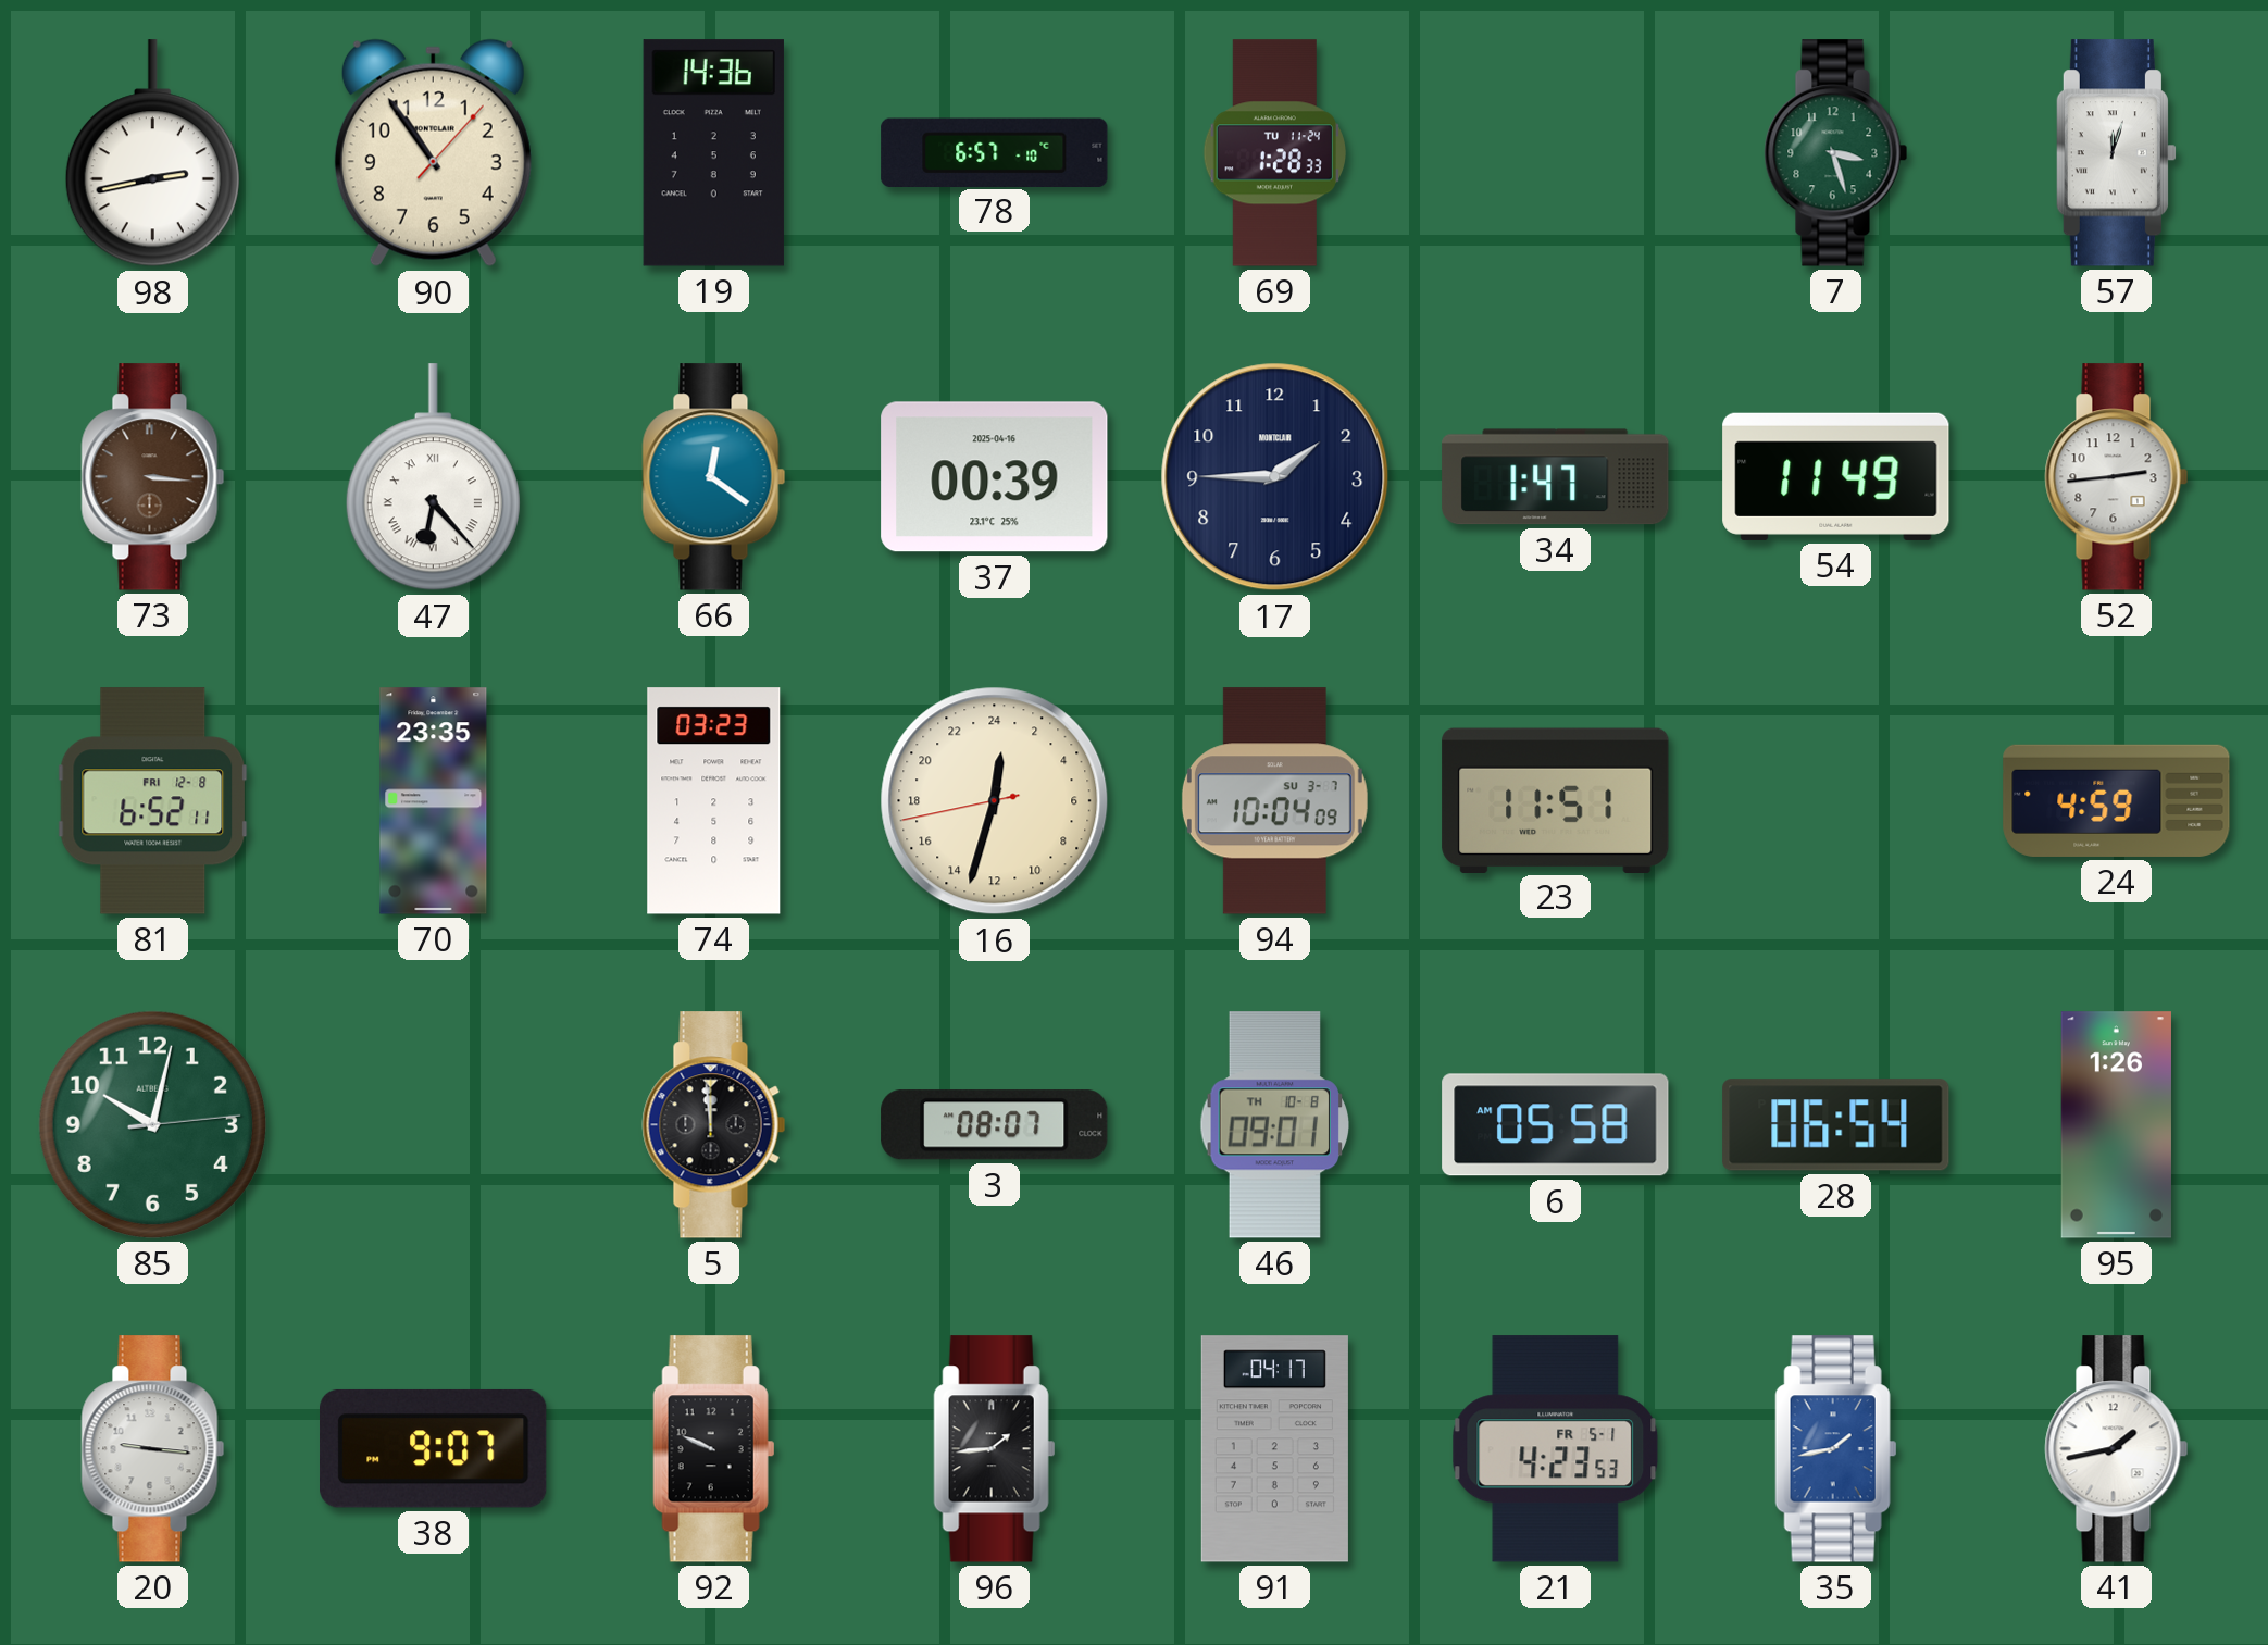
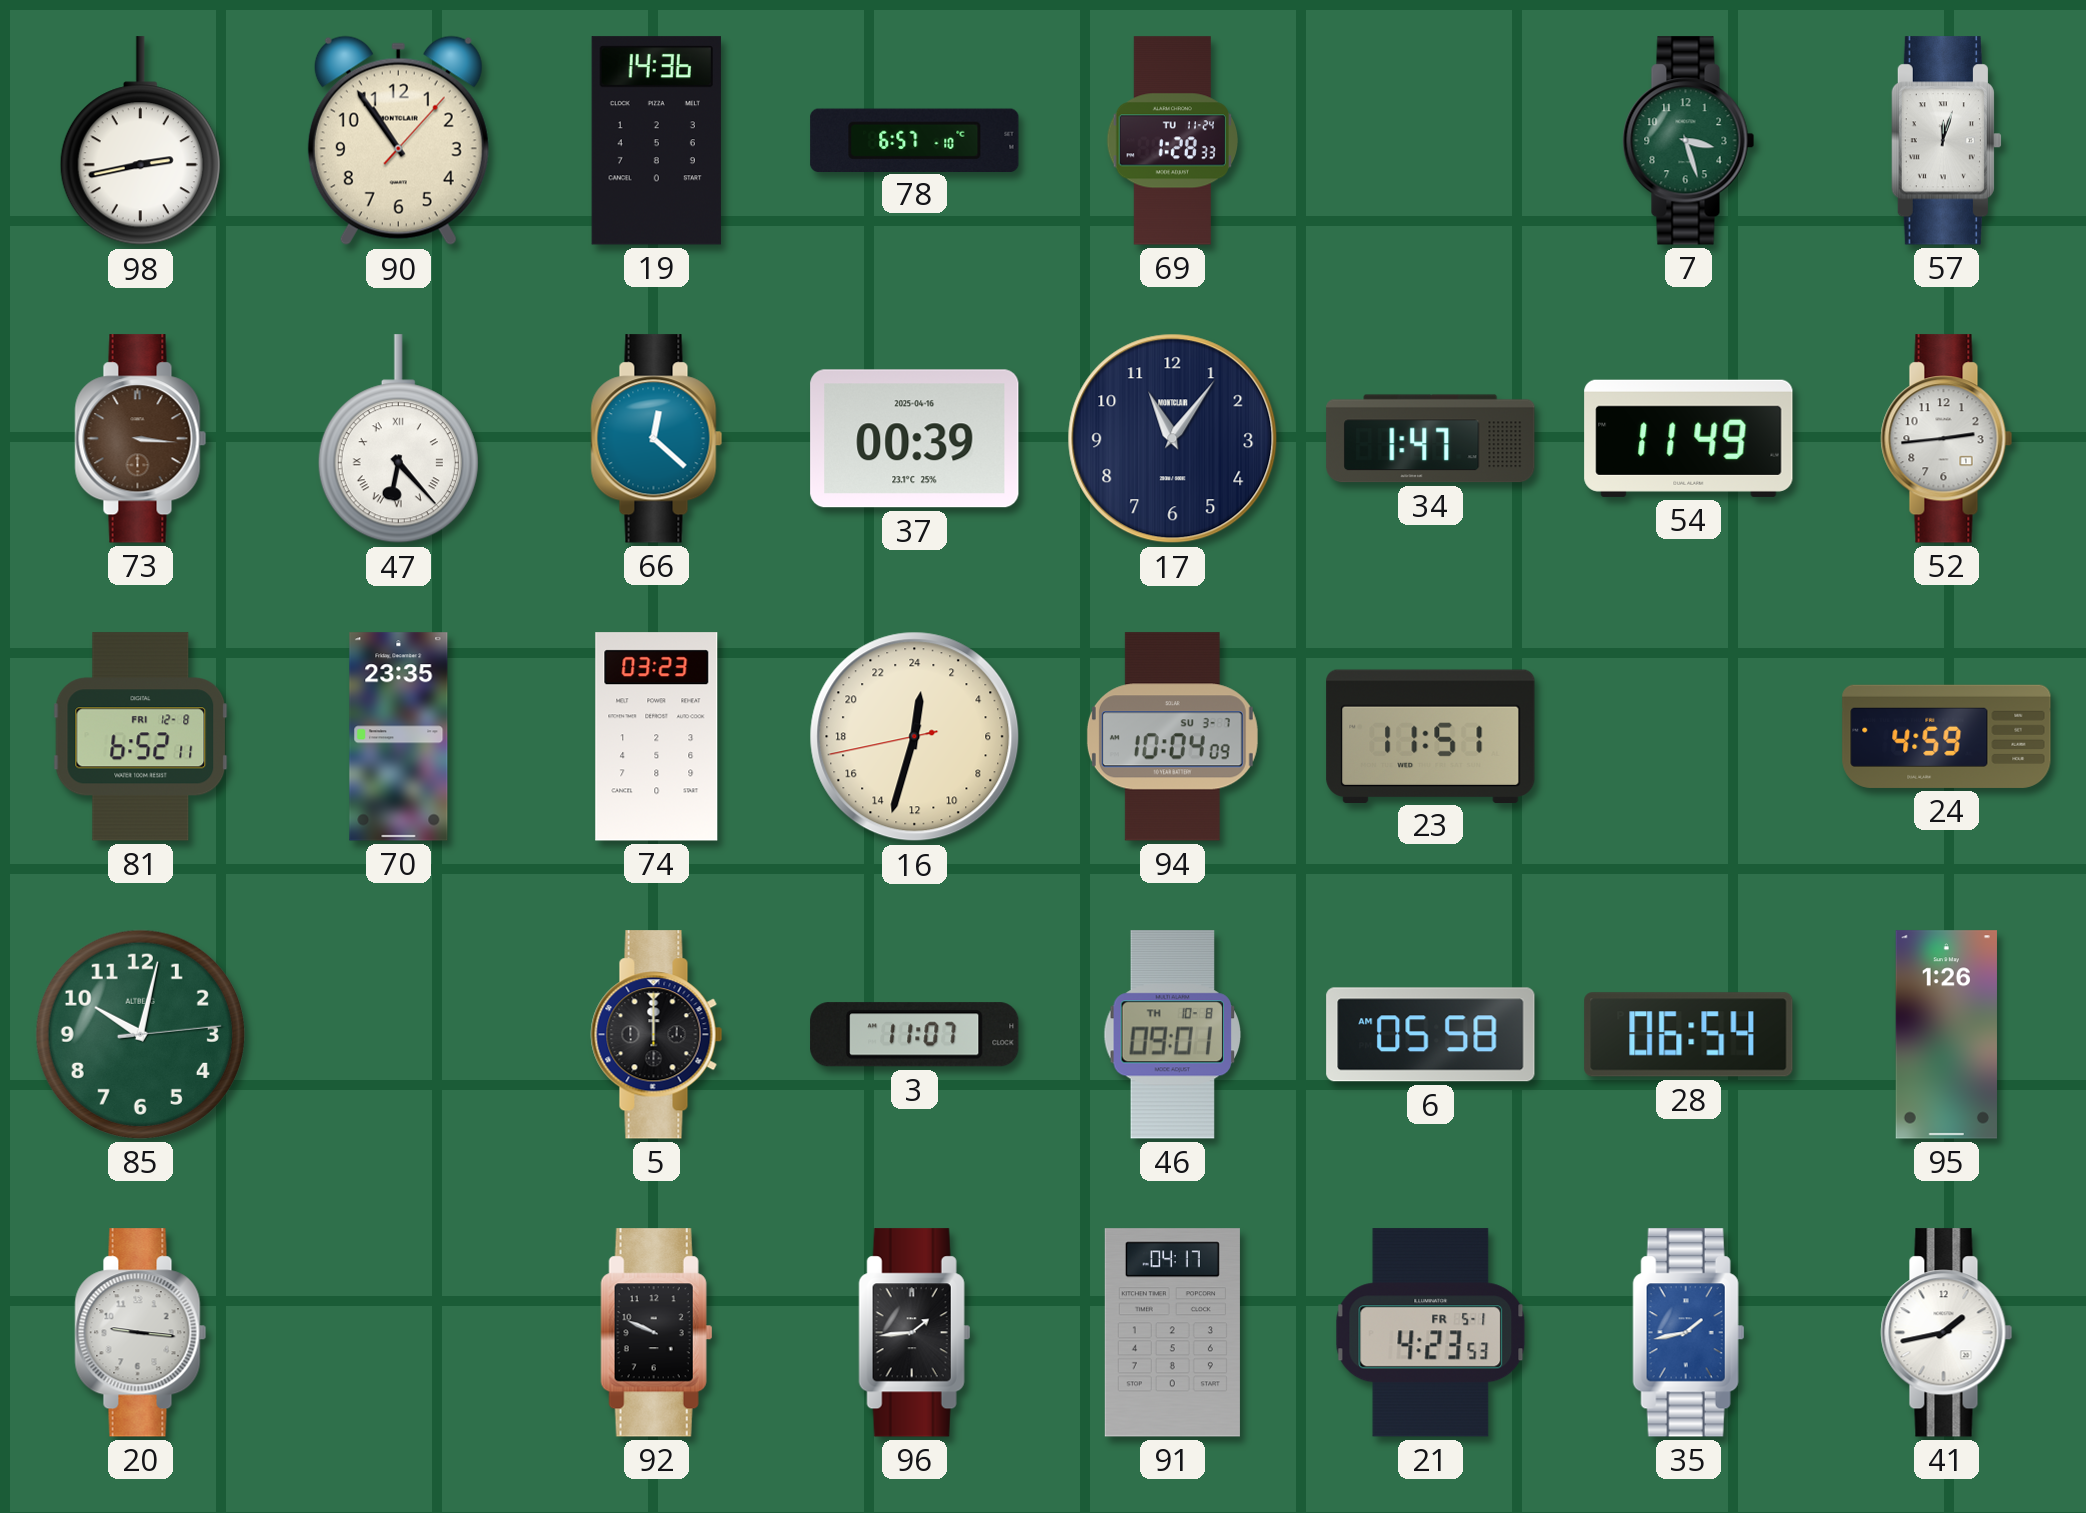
66: 12:21 -> 12:22
17: 1:45 -> 11:06
5: 11:59 -> 12:00
3: 08:07 -> 11:07
38: 9:07 -> none
